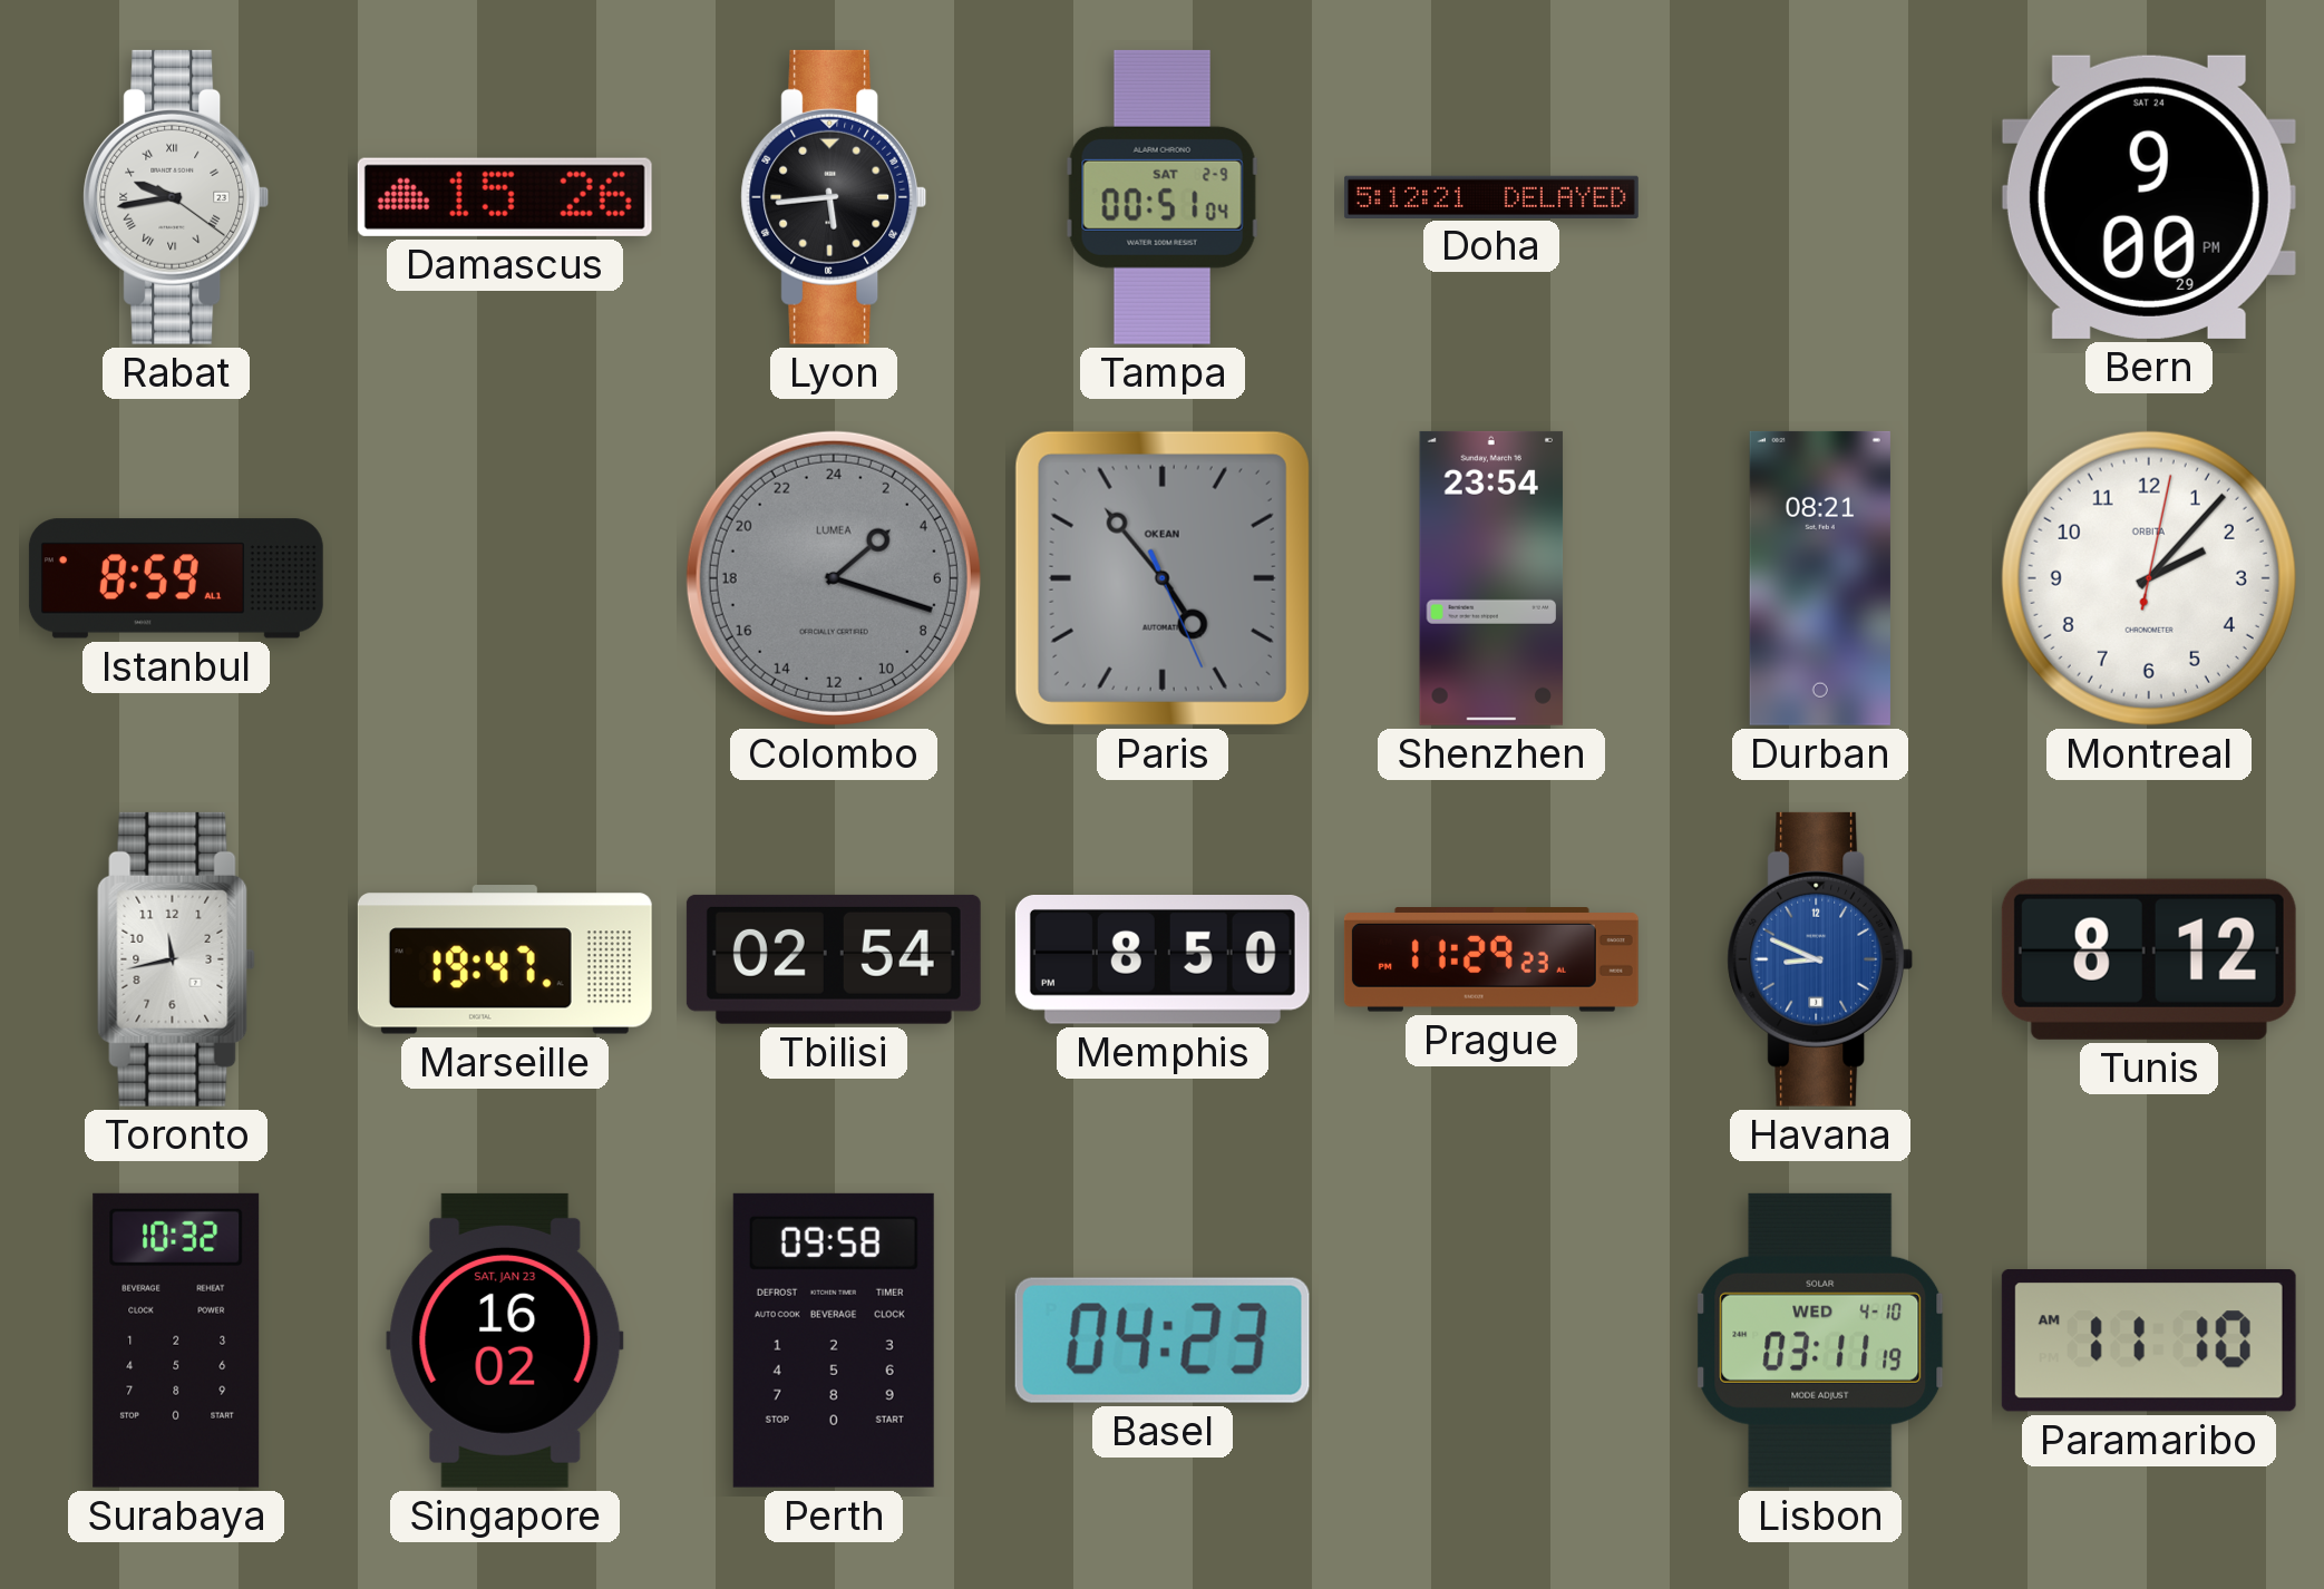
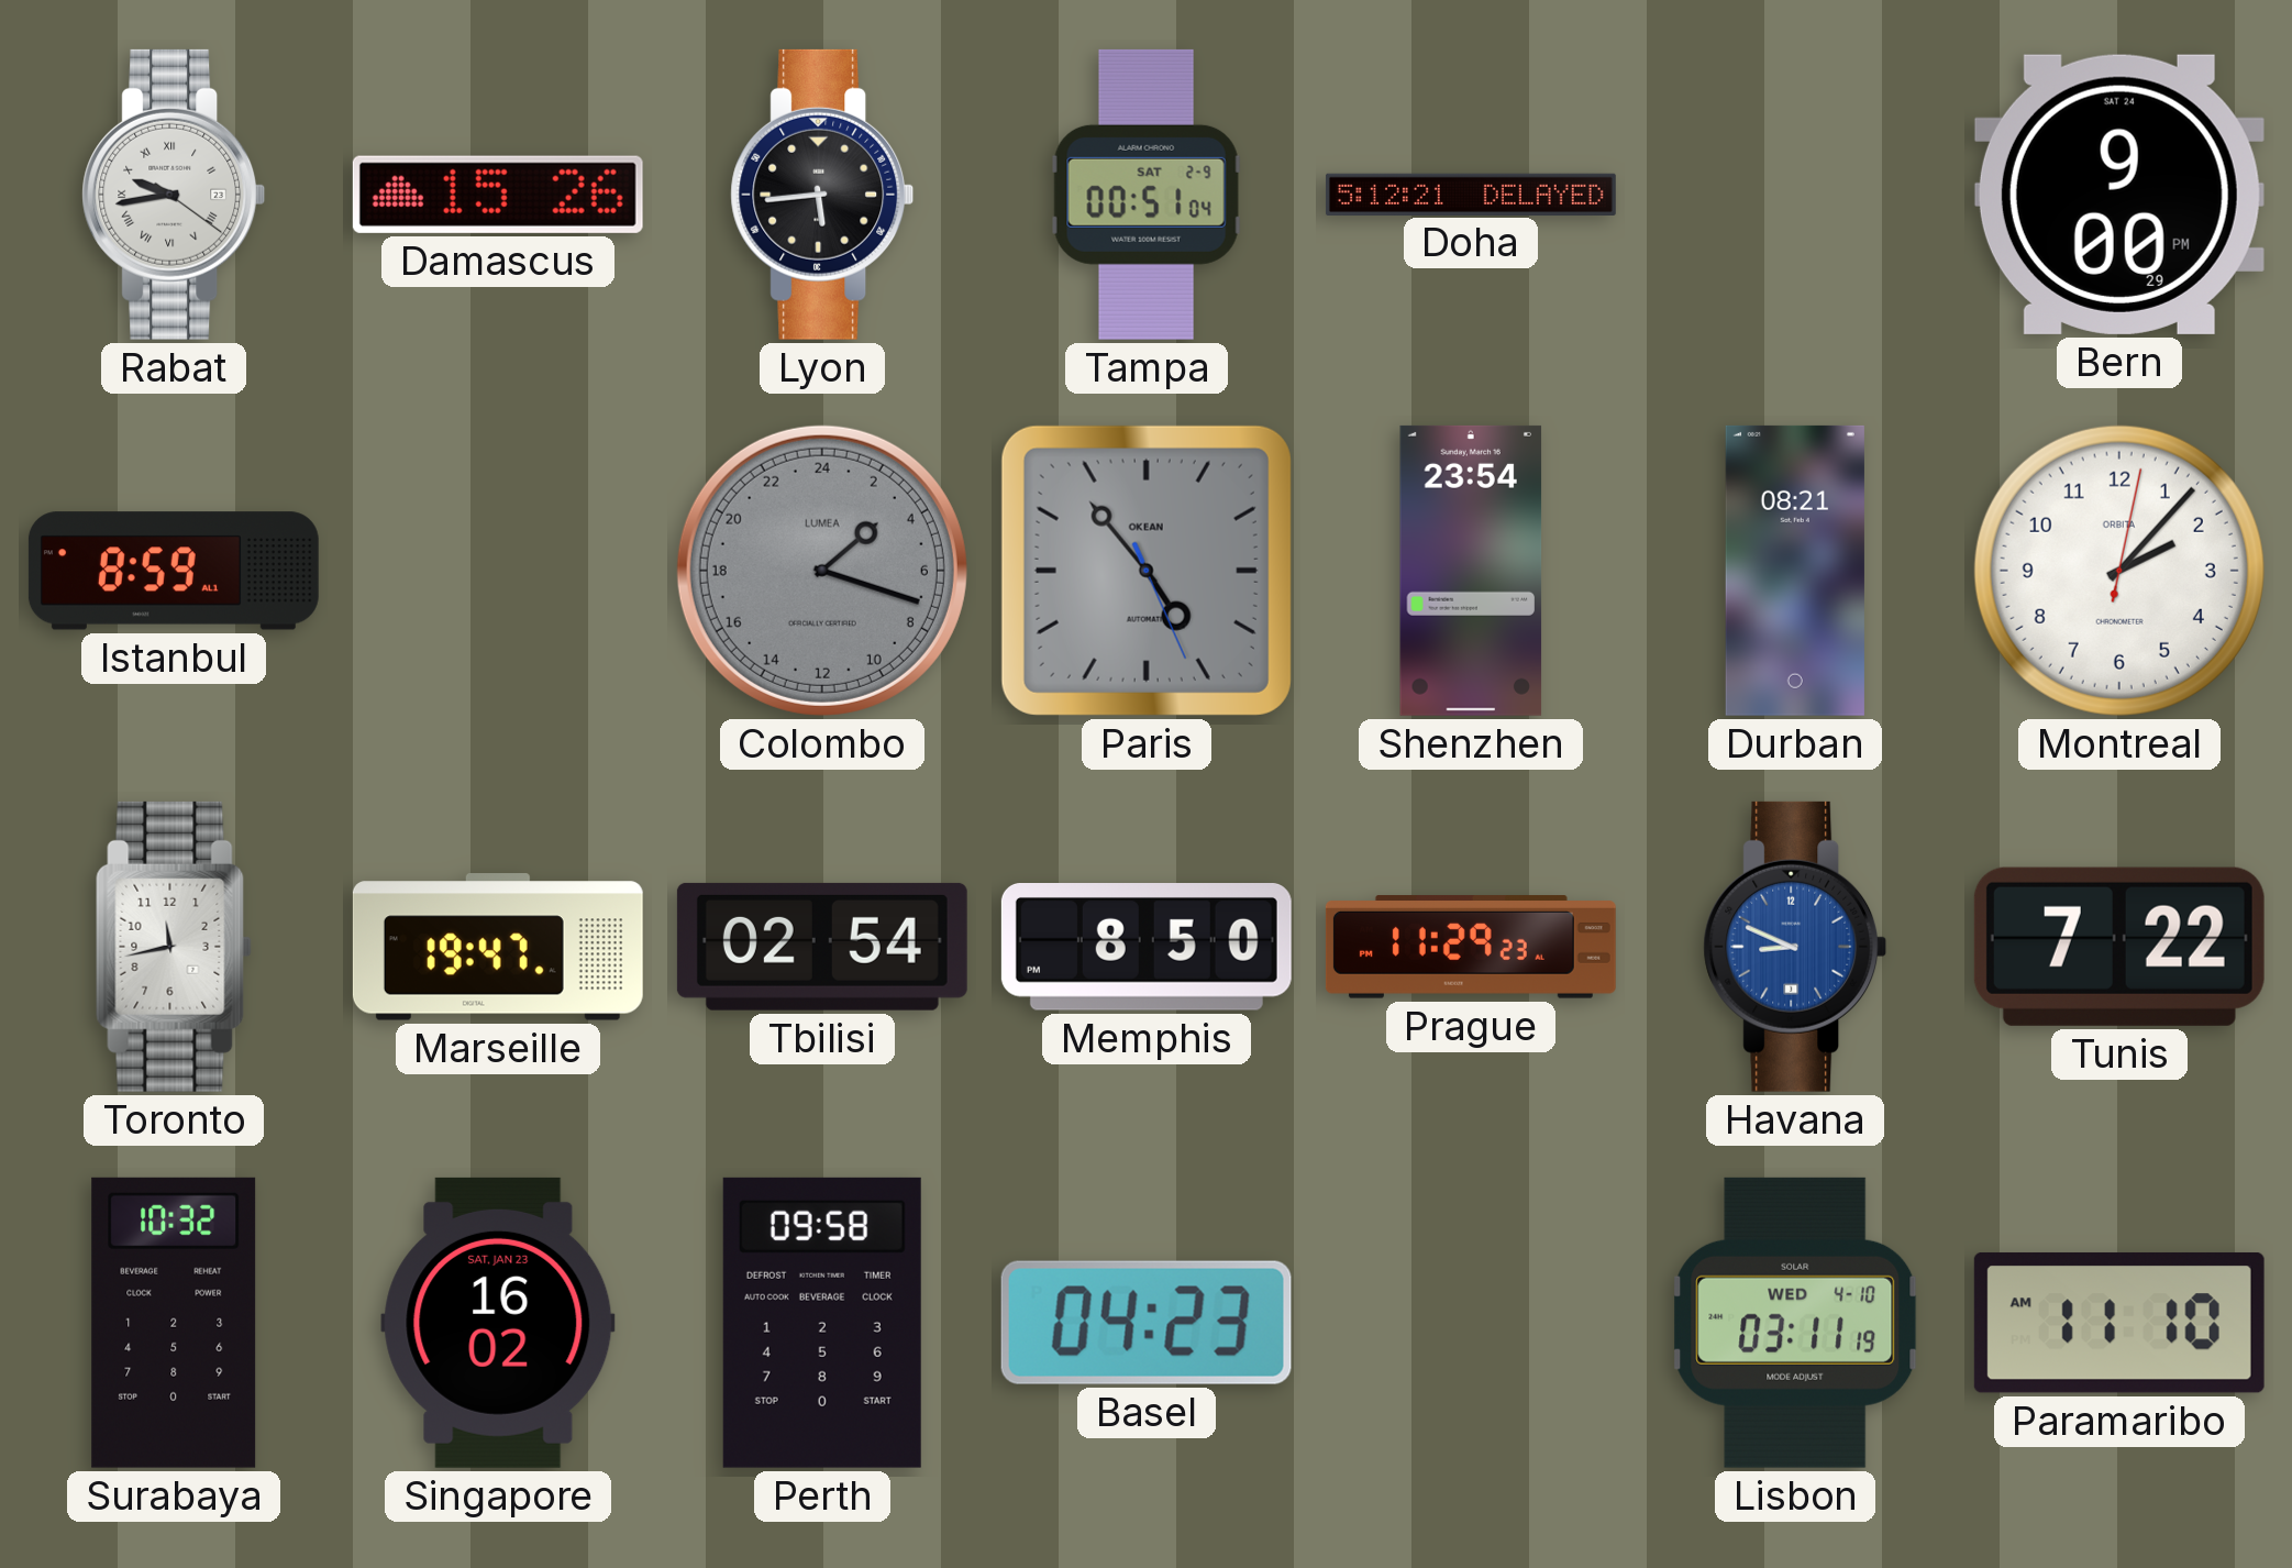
Tunis: 8:12 -> 7:22
